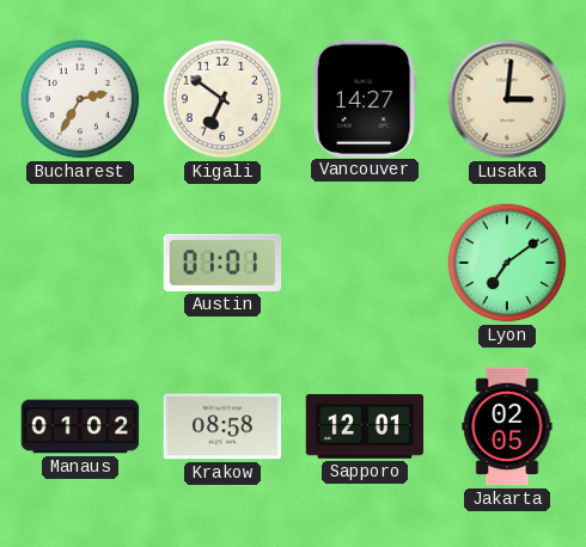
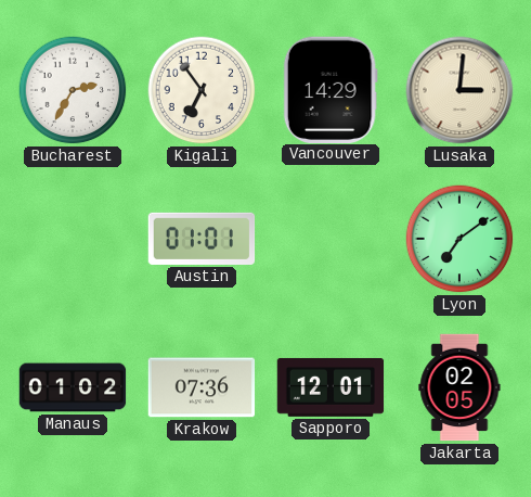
Kigali: 6:51 -> 6:54
Vancouver: 14:27 -> 14:29
Krakow: 08:58 -> 07:36
